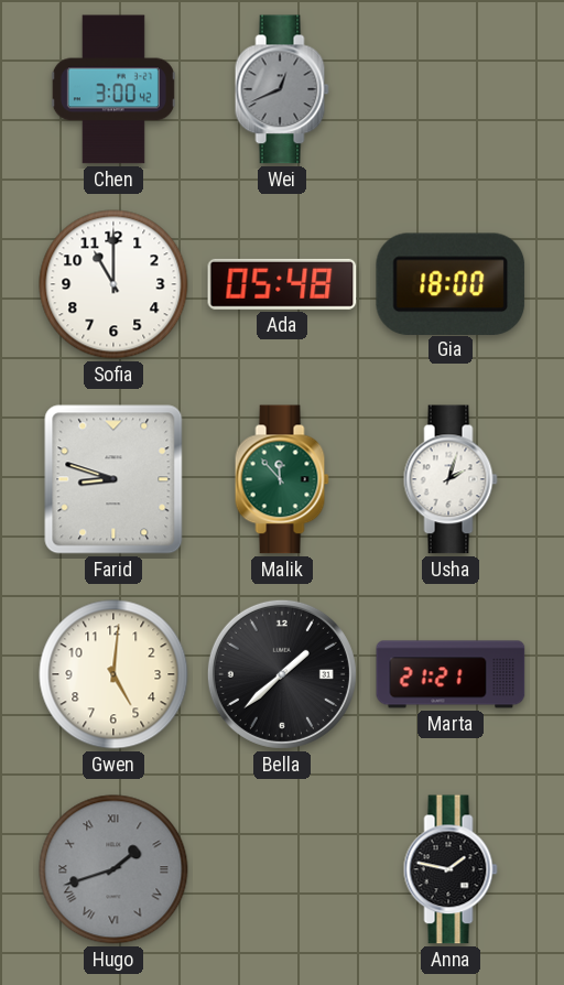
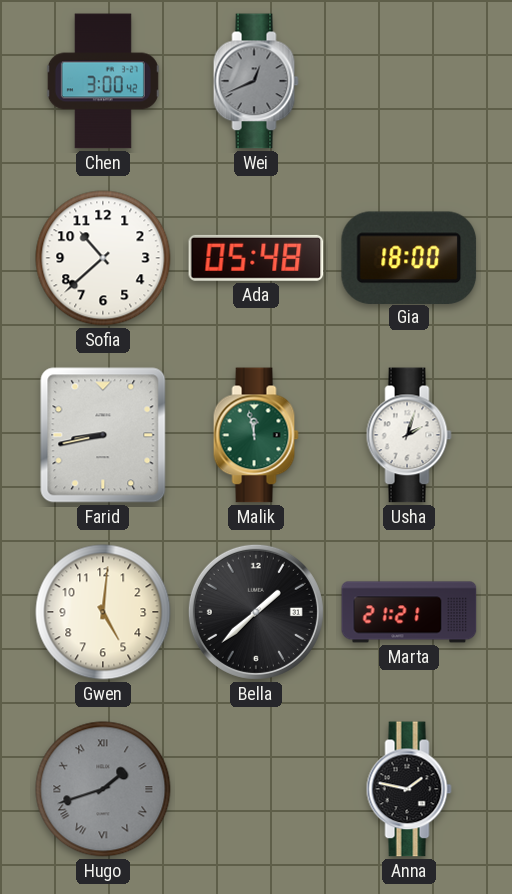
Sofia: 11:00 -> 10:38
Farid: 8:48 -> 8:43
Malik: 11:53 -> 11:58
